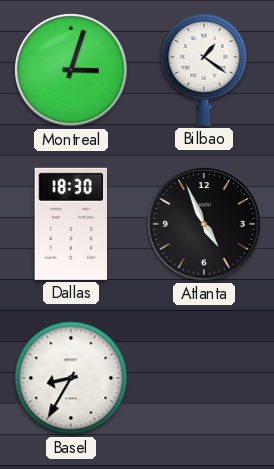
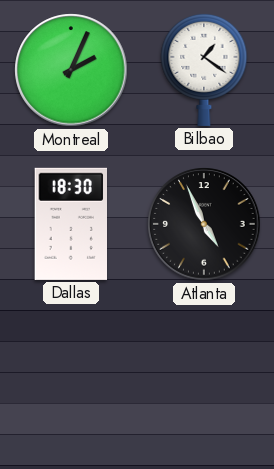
Montreal: 3:03 -> 2:04
Basel: 8:35 -> none
